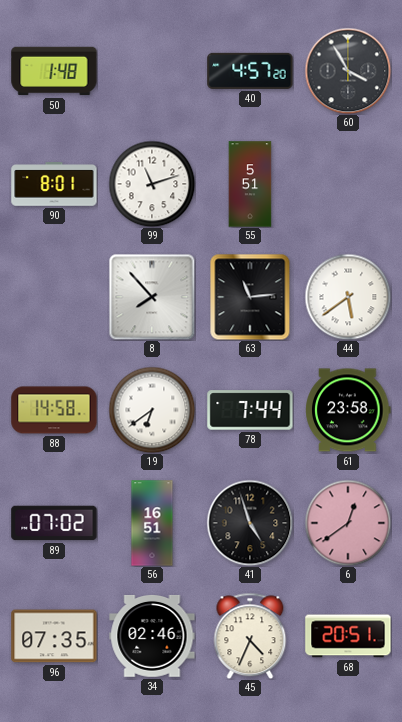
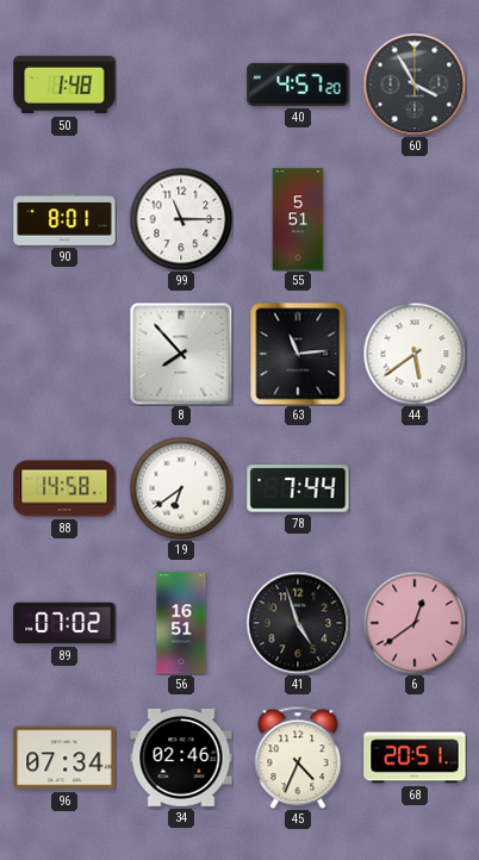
99: 11:12 -> 11:15
61: 23:58 -> none
96: 07:35 -> 07:34
